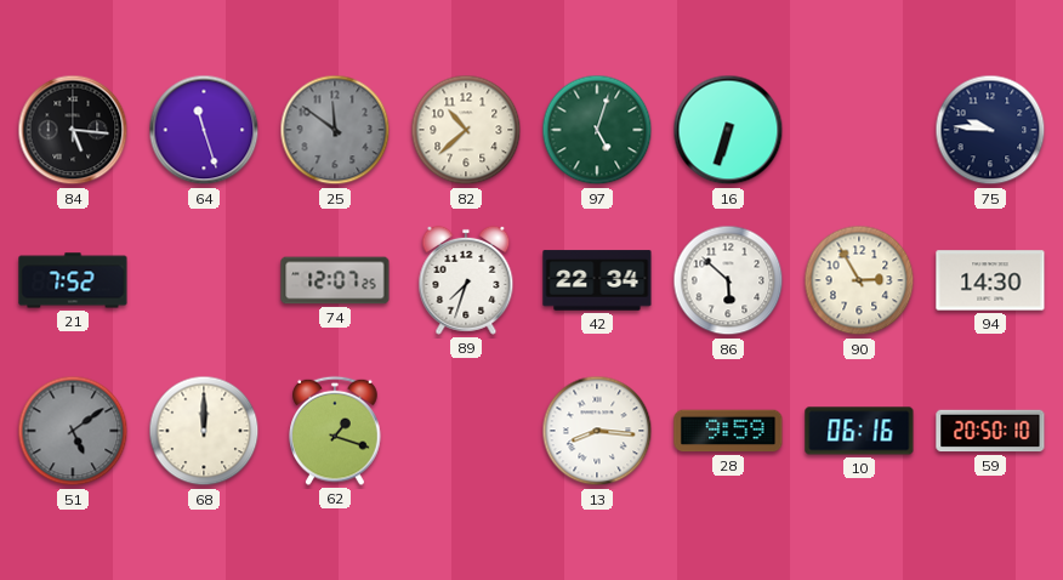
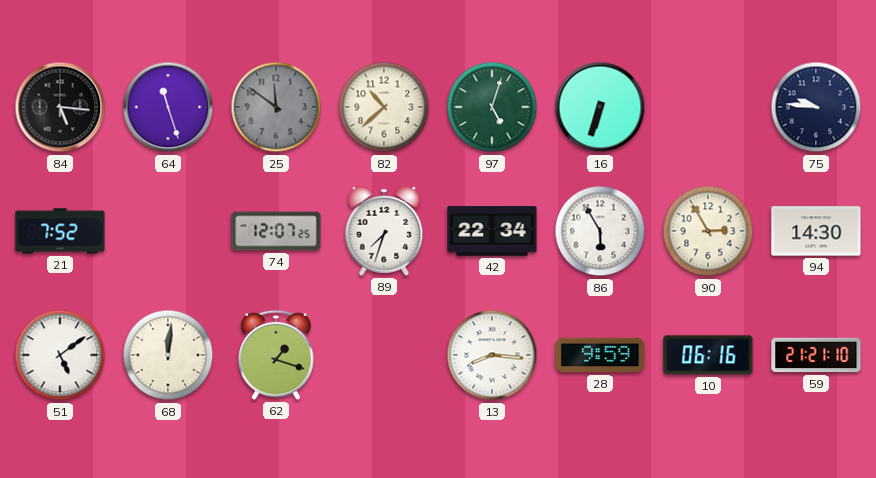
86: 5:52 -> 5:55
51 dial: grey -> white
68: 12:00 -> 12:01
59: 20:50 -> 21:21
